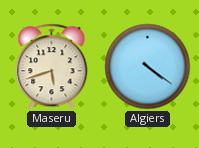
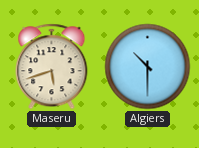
Algiers: 4:21 -> 10:30
